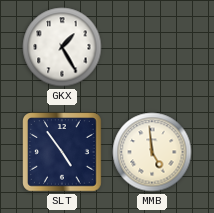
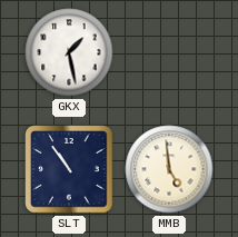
GKX: 1:25 -> 1:28
SLT: 4:54 -> 10:54
